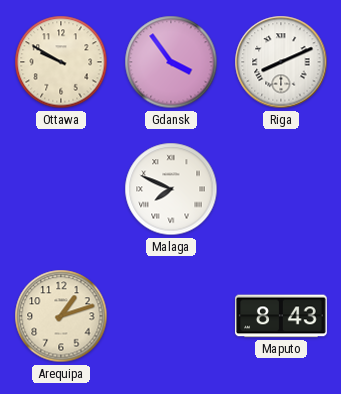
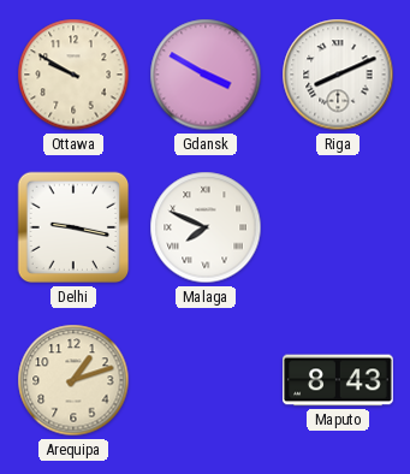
Gdansk: 3:54 -> 3:50
Delhi: none -> 9:17
